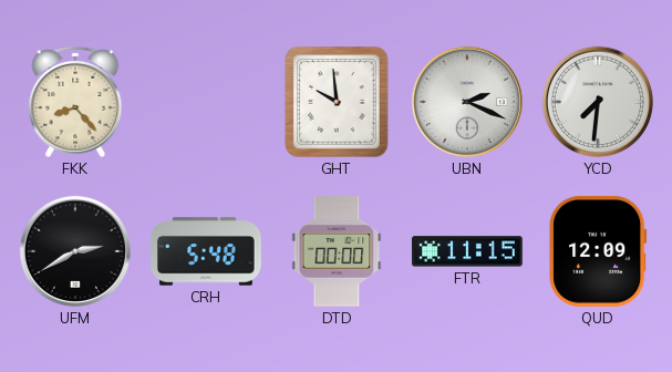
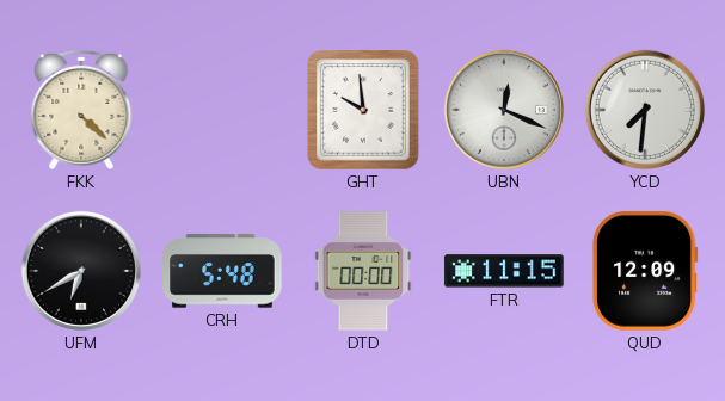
FKK: 8:23 -> 4:22
UBN: 2:19 -> 12:19
UFM: 2:40 -> 6:40
